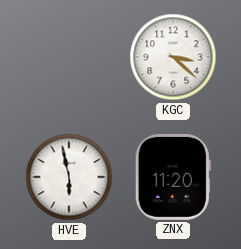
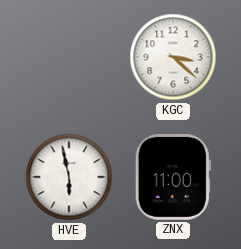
ZNX: 11:20 -> 11:00
